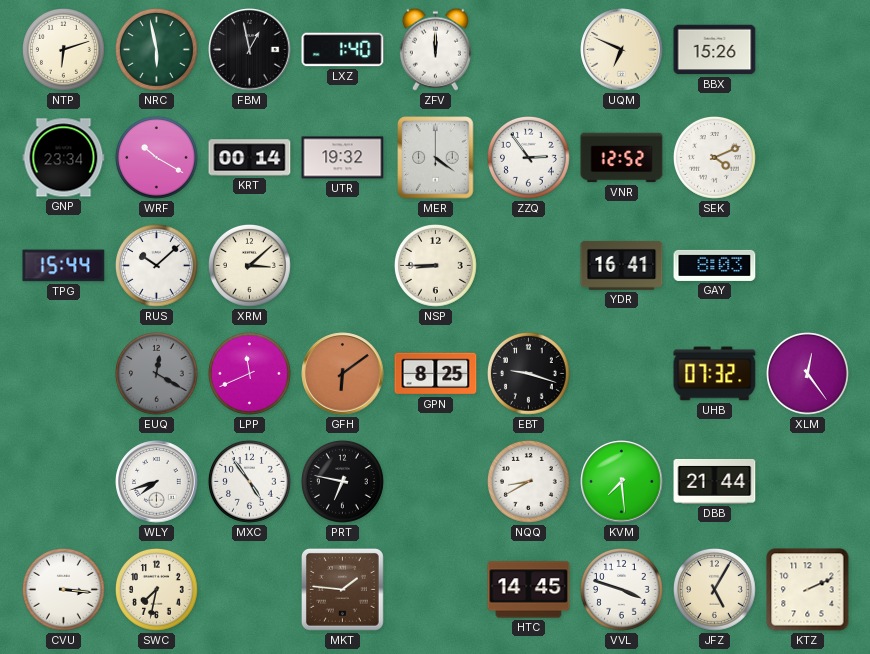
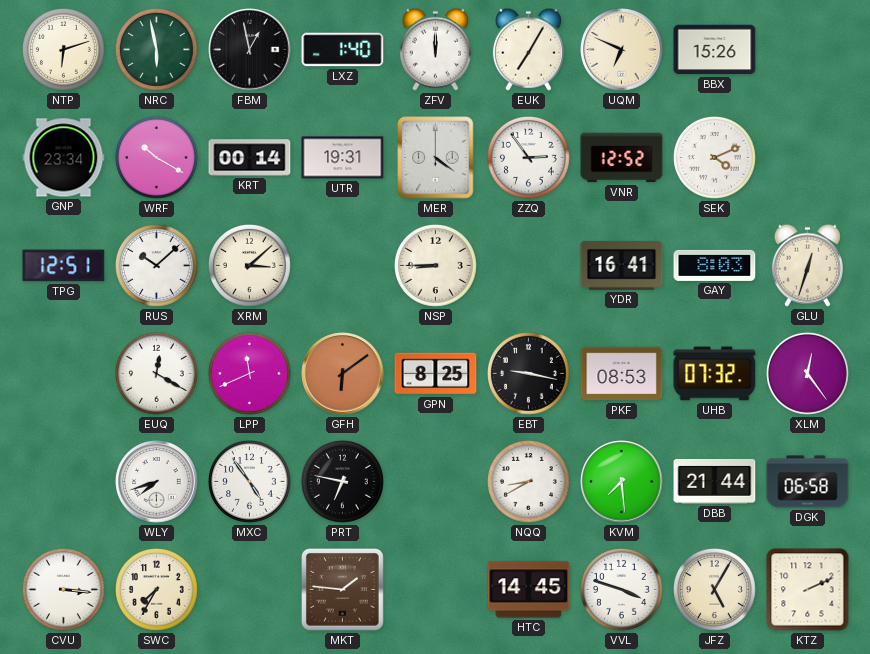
EUK: none -> 7:05
UTR: 19:32 -> 19:31
TPG: 15:44 -> 12:51
GLU: none -> 12:33
EUQ dial: grey -> white
EBT: 9:18 -> 9:17
PKF: none -> 08:53
DGK: none -> 06:58
SWC: 7:32 -> 7:35
